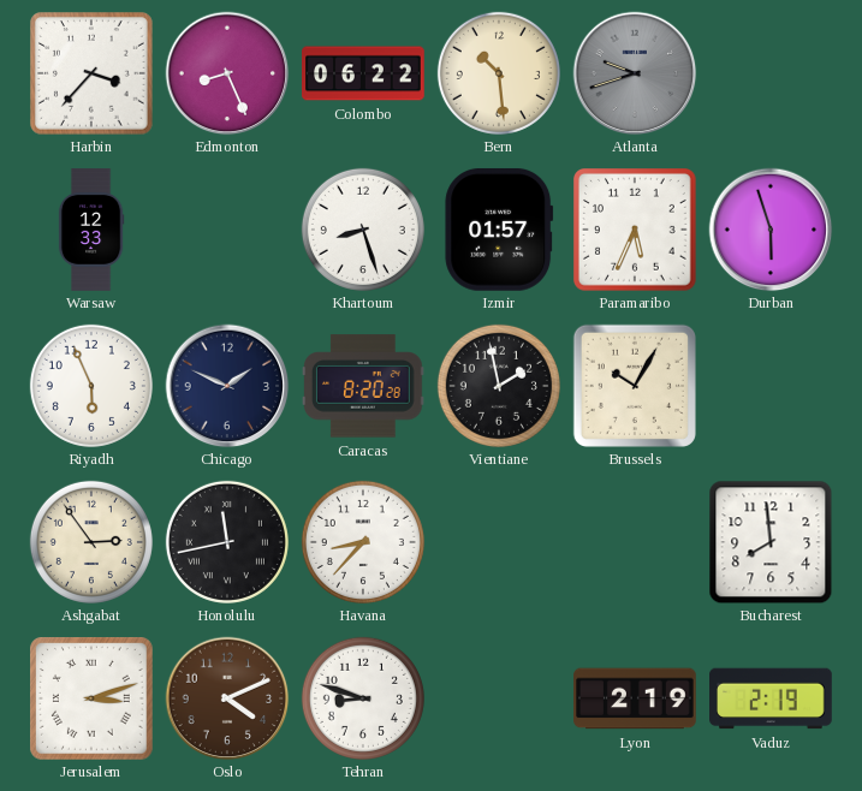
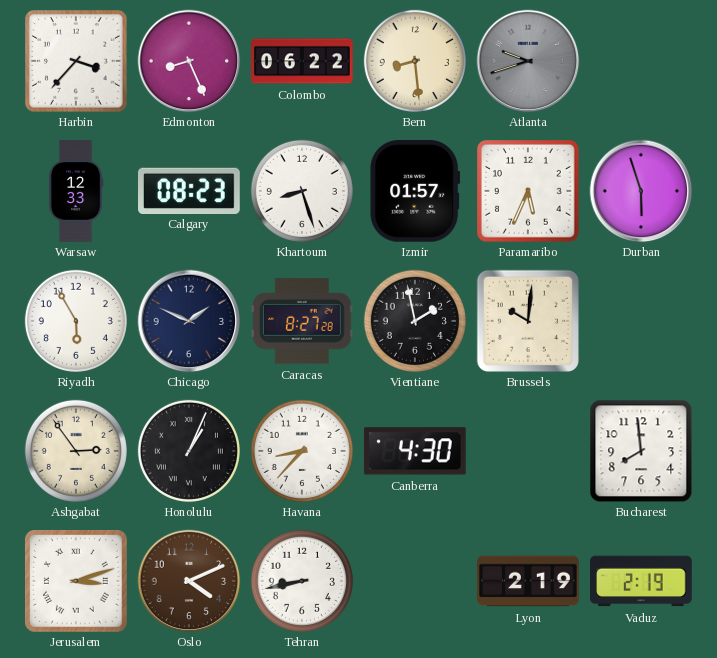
Bern: 10:29 -> 8:29
Calgary: none -> 08:23
Riyadh: 5:56 -> 5:55
Caracas: 8:20 -> 8:27
Brussels: 10:05 -> 10:01
Honolulu: 11:43 -> 1:04
Canberra: none -> 4:30
Tehran: 8:48 -> 8:43
